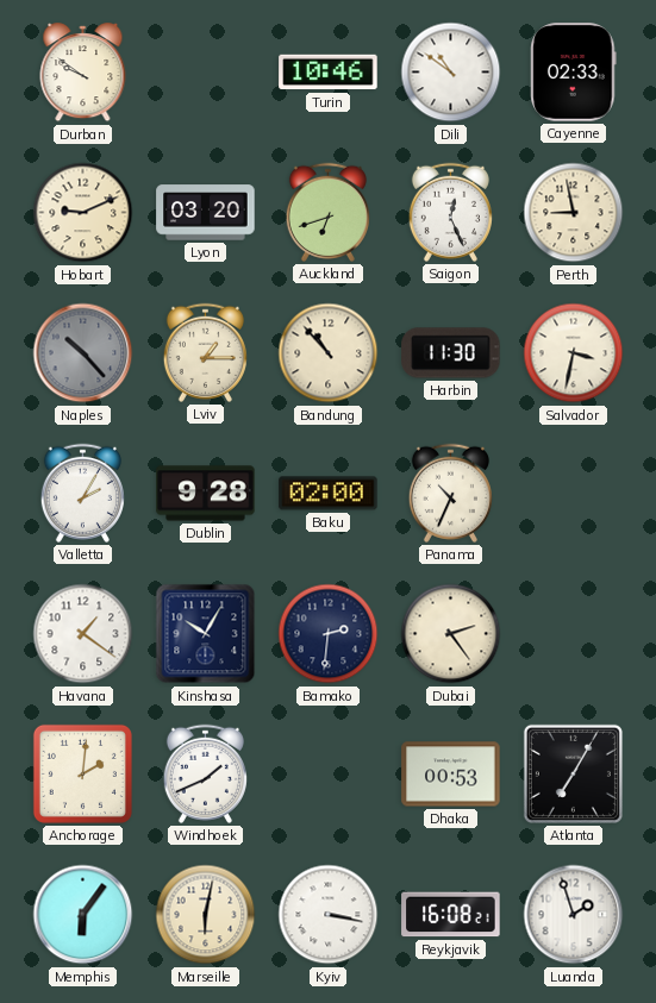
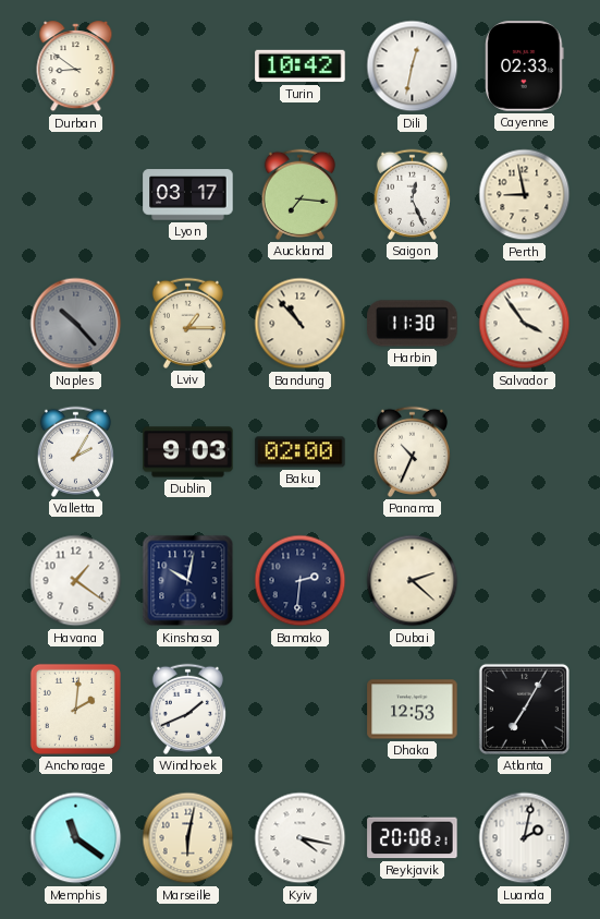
Durban: 9:51 -> 8:51
Turin: 10:46 -> 10:42
Dili: 10:51 -> 12:32
Hobart: 9:11 -> none
Lyon: 03:20 -> 03:17
Auckland: 6:42 -> 7:16
Salvador: 3:32 -> 3:54
Dublin: 9:28 -> 9:03
Kinshasa: 10:05 -> 10:02
Dubai: 2:24 -> 2:22
Dhaka: 00:53 -> 12:53
Memphis: 6:06 -> 11:21
Kyiv: 3:17 -> 4:17
Reykjavik: 16:08 -> 20:08
Luanda: 1:57 -> 2:02
